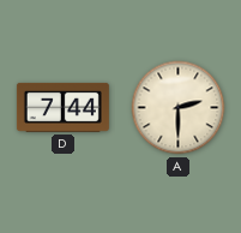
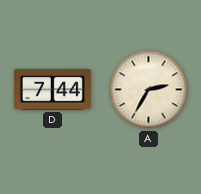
A: 2:30 -> 2:35
